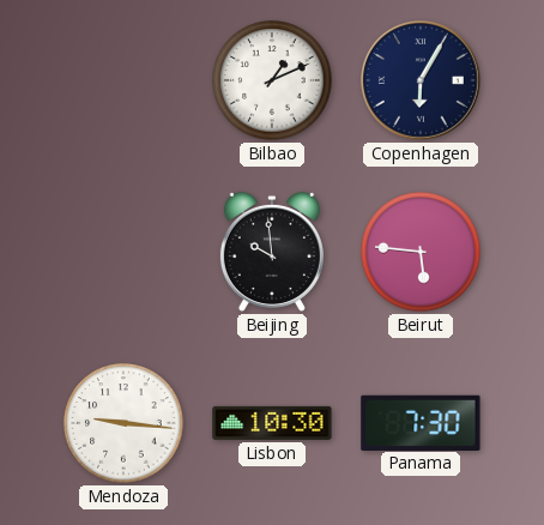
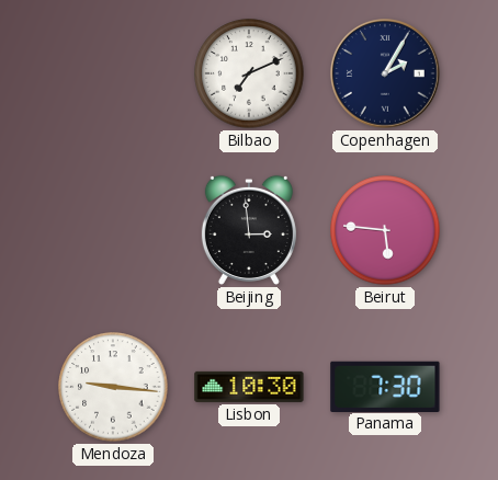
Bilbao: 1:11 -> 7:11
Copenhagen: 6:05 -> 2:05
Beijing: 9:59 -> 2:59
